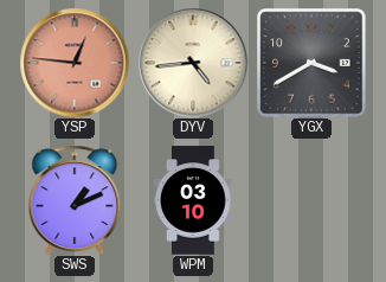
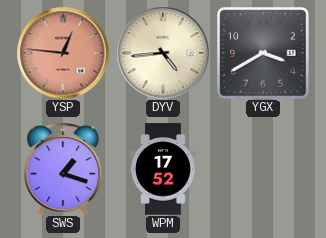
SWS: 1:11 -> 1:18
WPM: 03:10 -> 17:52
